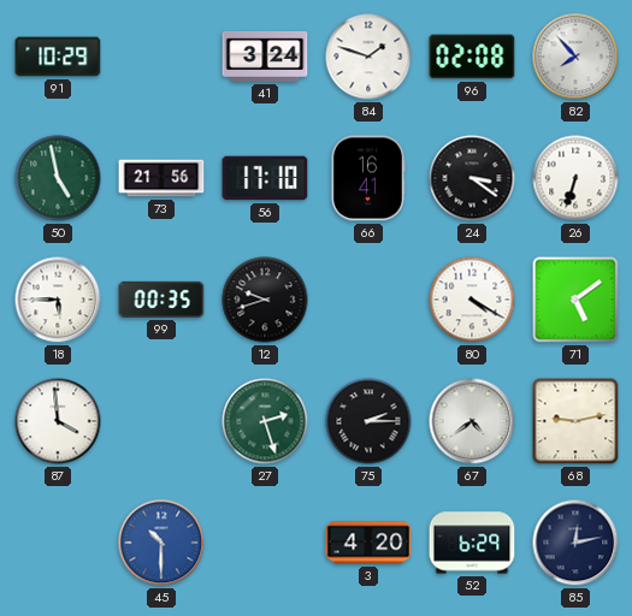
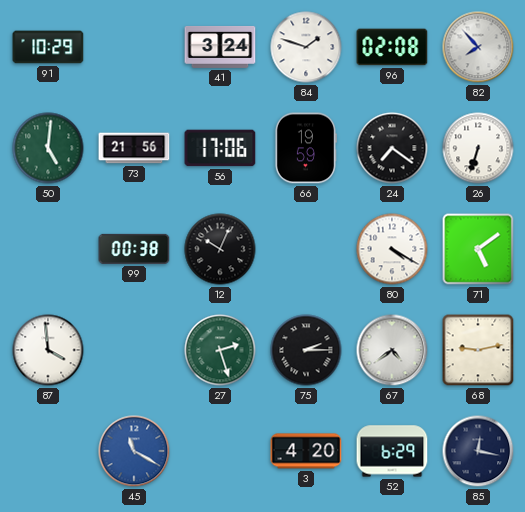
50: 4:58 -> 5:01
56: 17:10 -> 17:06
66: 16:41 -> 19:59
24: 3:21 -> 7:21
18: 5:45 -> none
99: 00:35 -> 00:38
12: 9:42 -> 10:04
45: 10:30 -> 11:20
85: 12:13 -> 12:17
